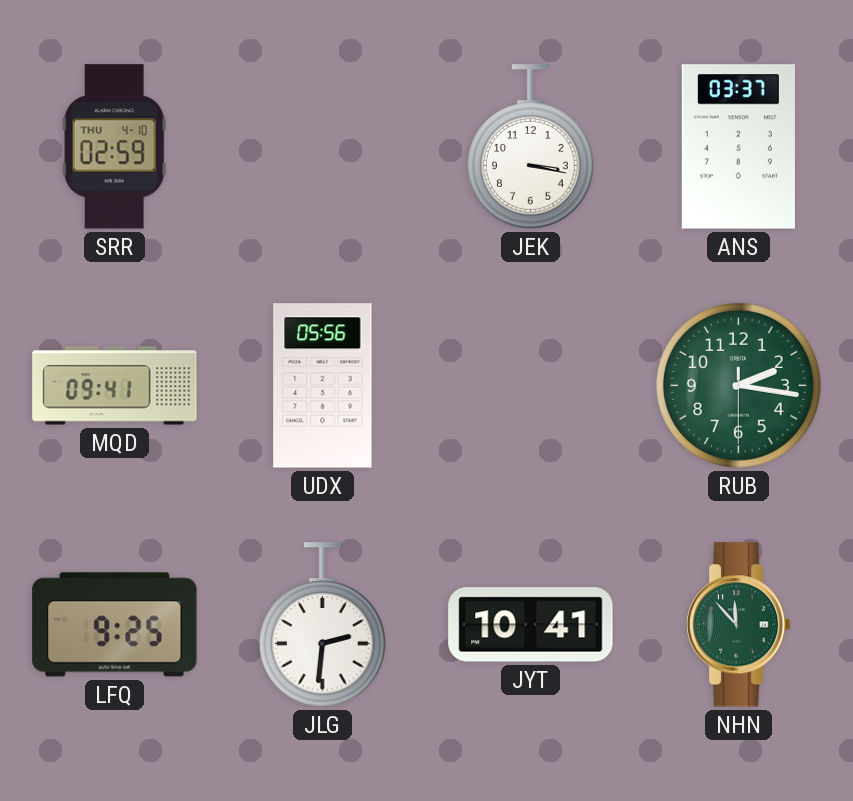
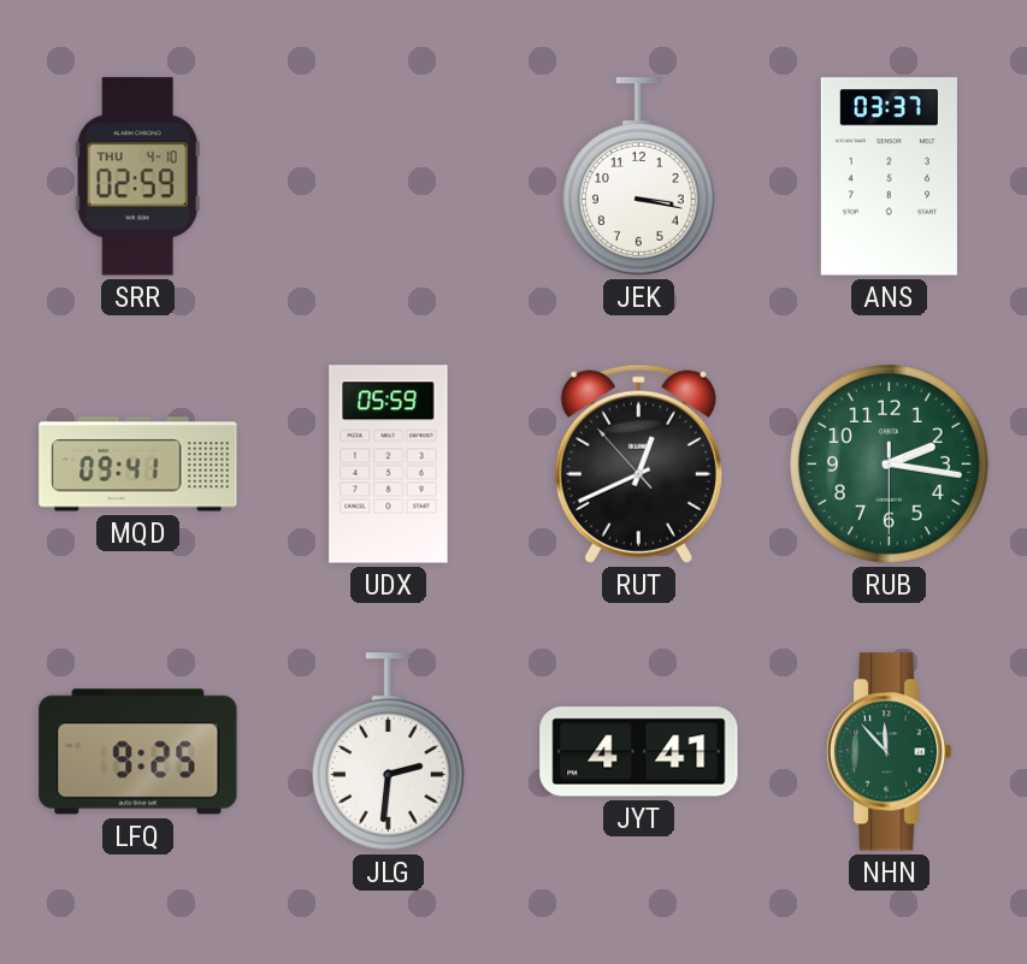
UDX: 05:56 -> 05:59
RUT: none -> 12:40
JYT: 10:41 -> 4:41
